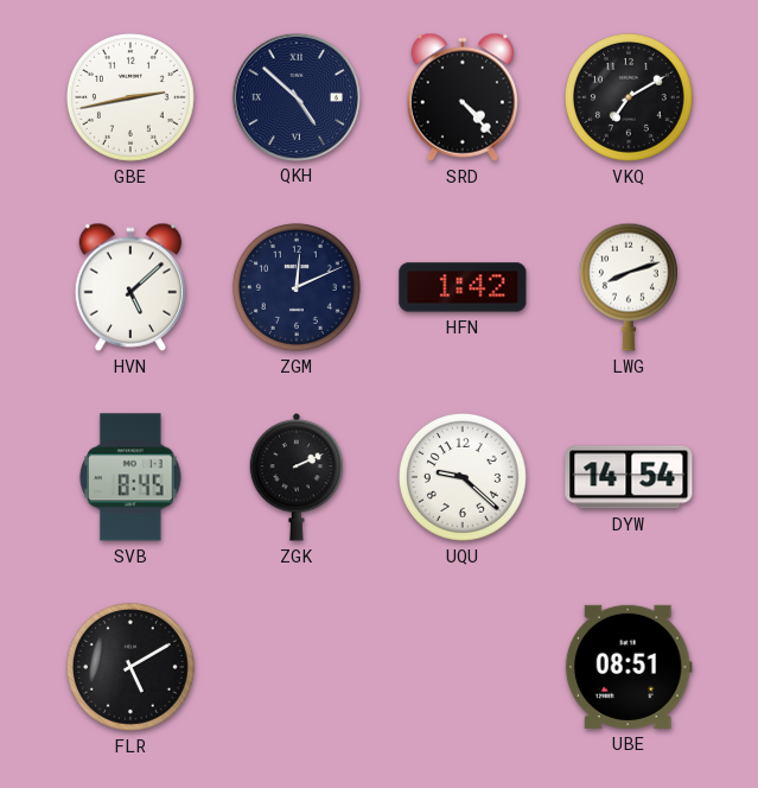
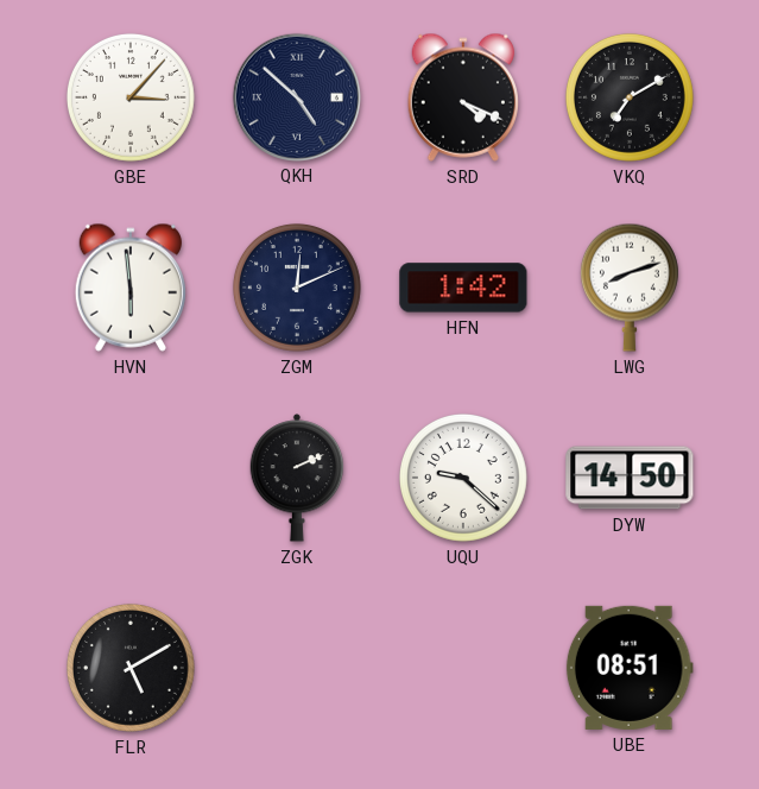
GBE: 2:43 -> 3:07
SRD: 4:23 -> 4:19
HVN: 5:08 -> 5:59
SVB: 8:45 -> none
DYW: 14:54 -> 14:50
